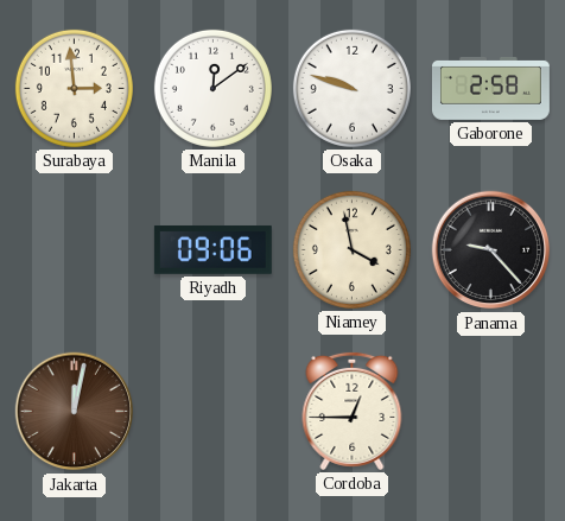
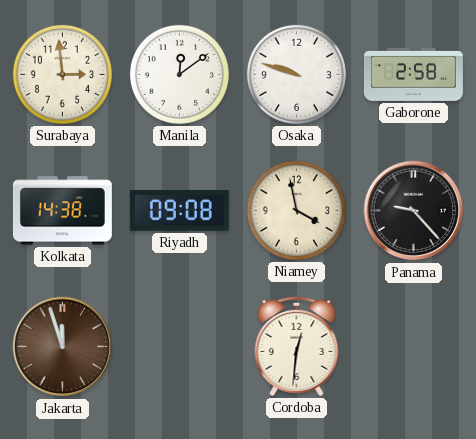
Kolkata: none -> 14:38
Riyadh: 09:06 -> 09:08
Jakarta: 12:02 -> 11:57
Cordoba: 12:45 -> 12:31
